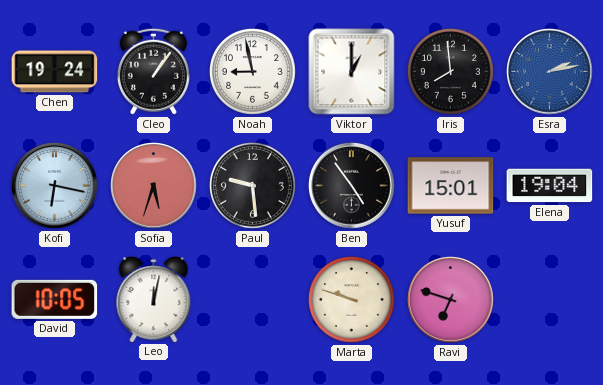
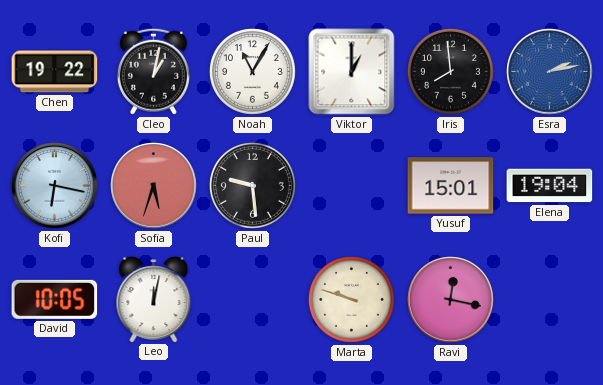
Chen: 19:24 -> 19:22
Cleo: 1:06 -> 1:02
Noah: 8:58 -> 11:05
Ben: 4:54 -> none
Ravi: 6:48 -> 12:17
